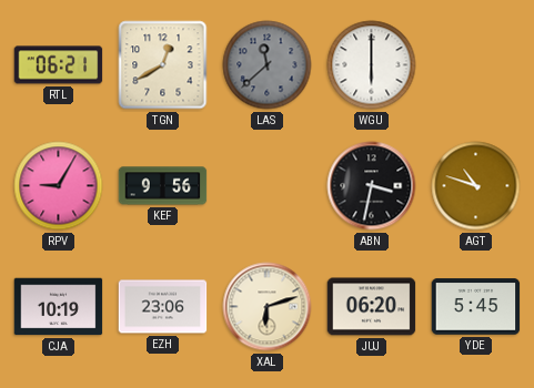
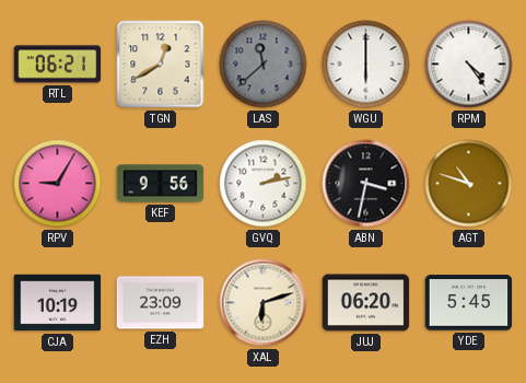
RPM: none -> 4:24
GVQ: none -> 2:13
EZH: 23:06 -> 23:09
